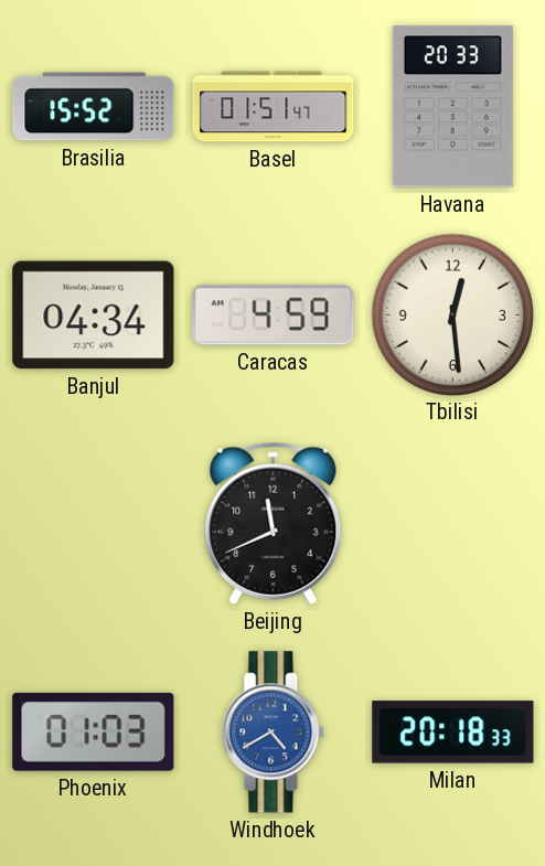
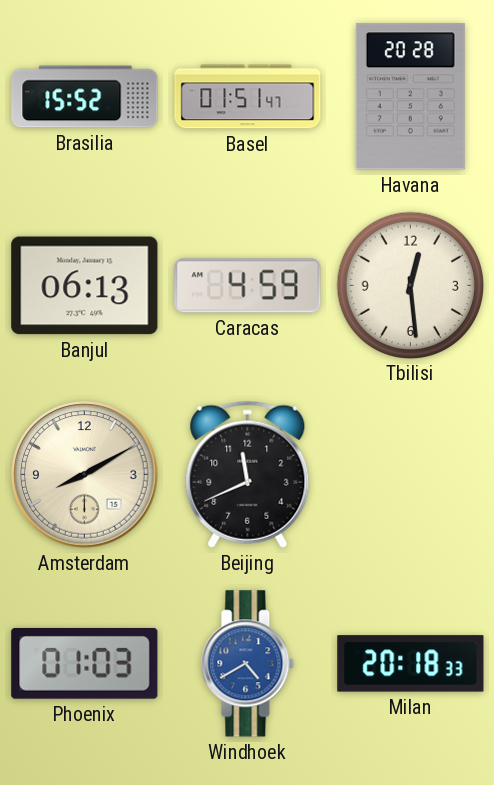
Havana: 20:33 -> 20:28
Banjul: 04:34 -> 06:13
Amsterdam: none -> 8:10
